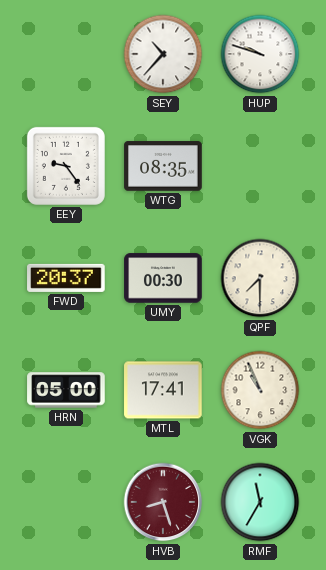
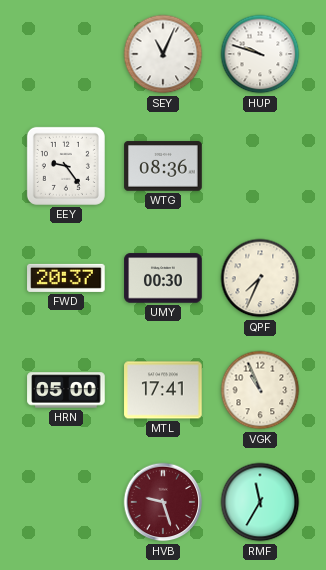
SEY: 10:37 -> 11:04
WTG: 08:35 -> 08:36
QPF: 7:30 -> 7:34
HVB: 8:27 -> 9:27
